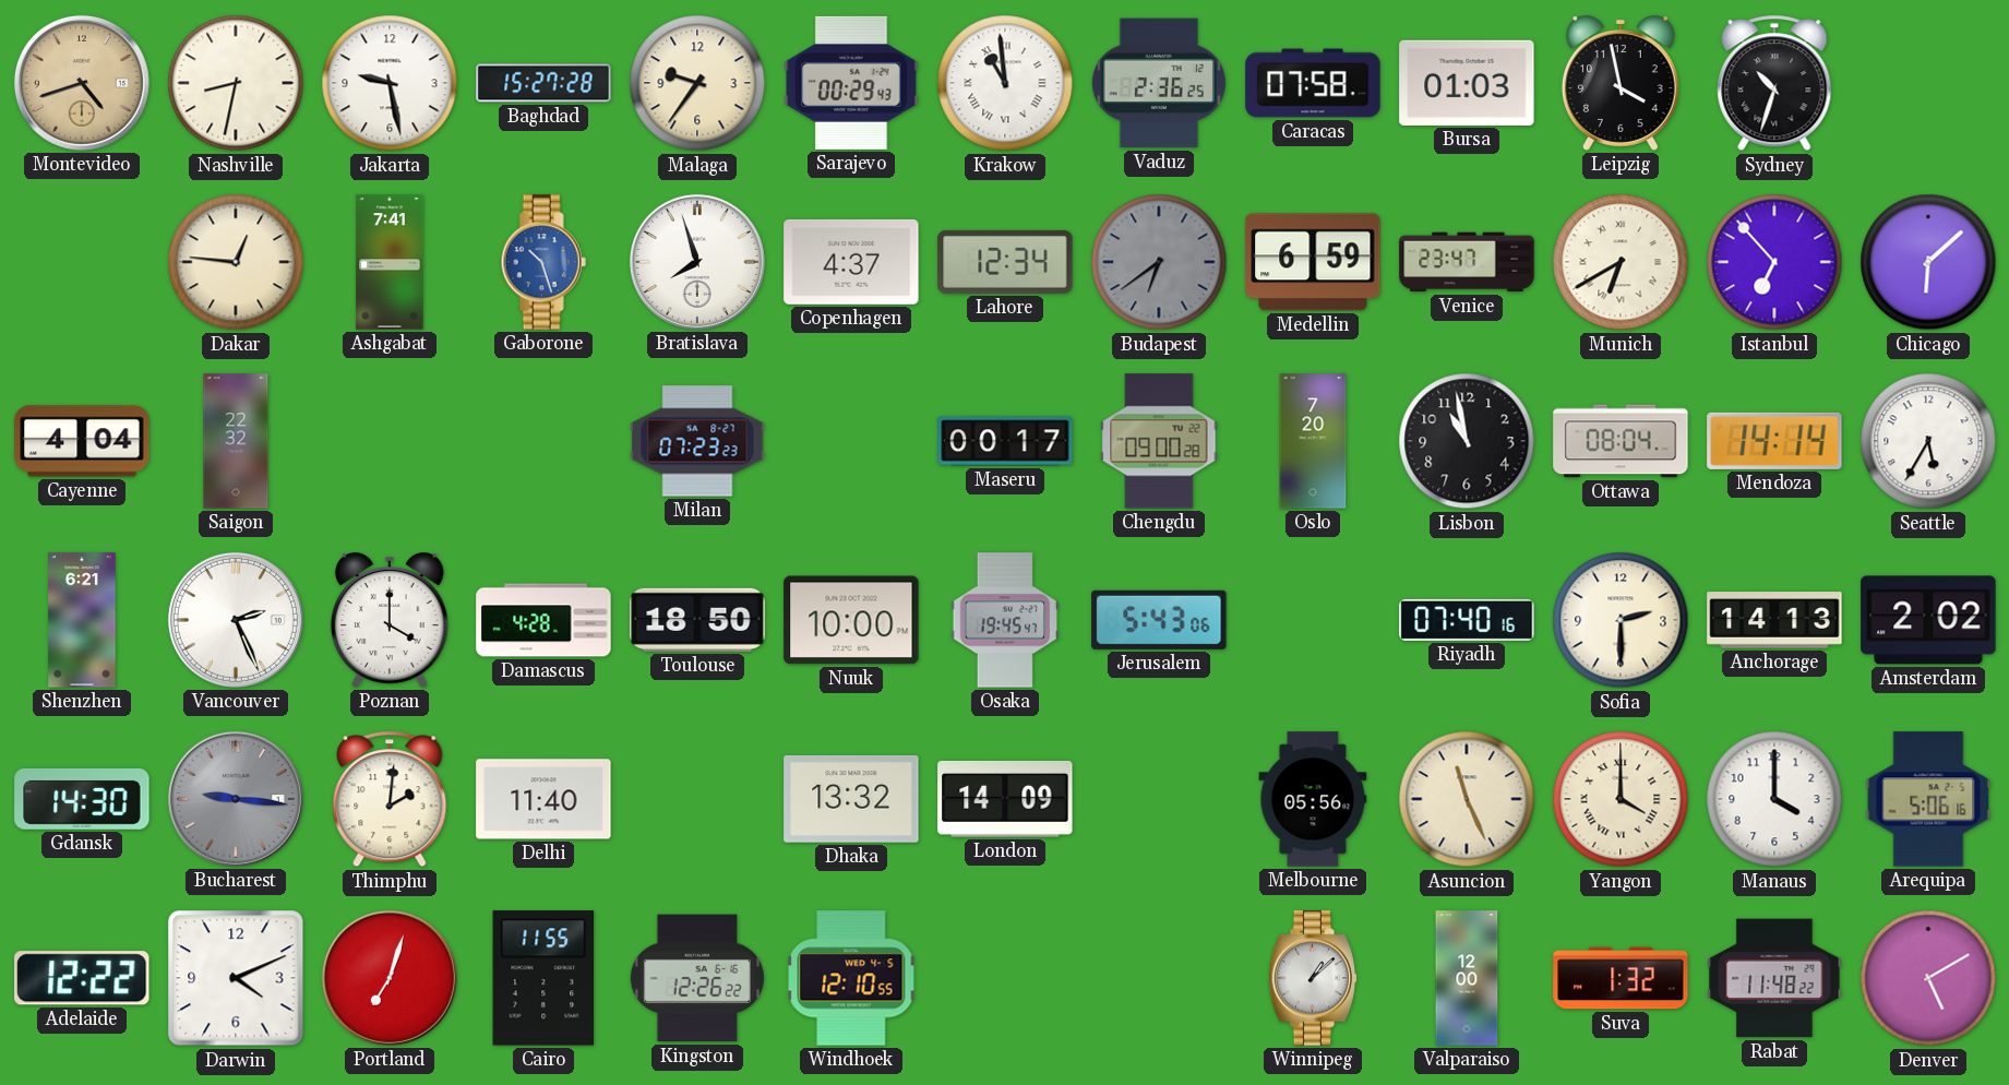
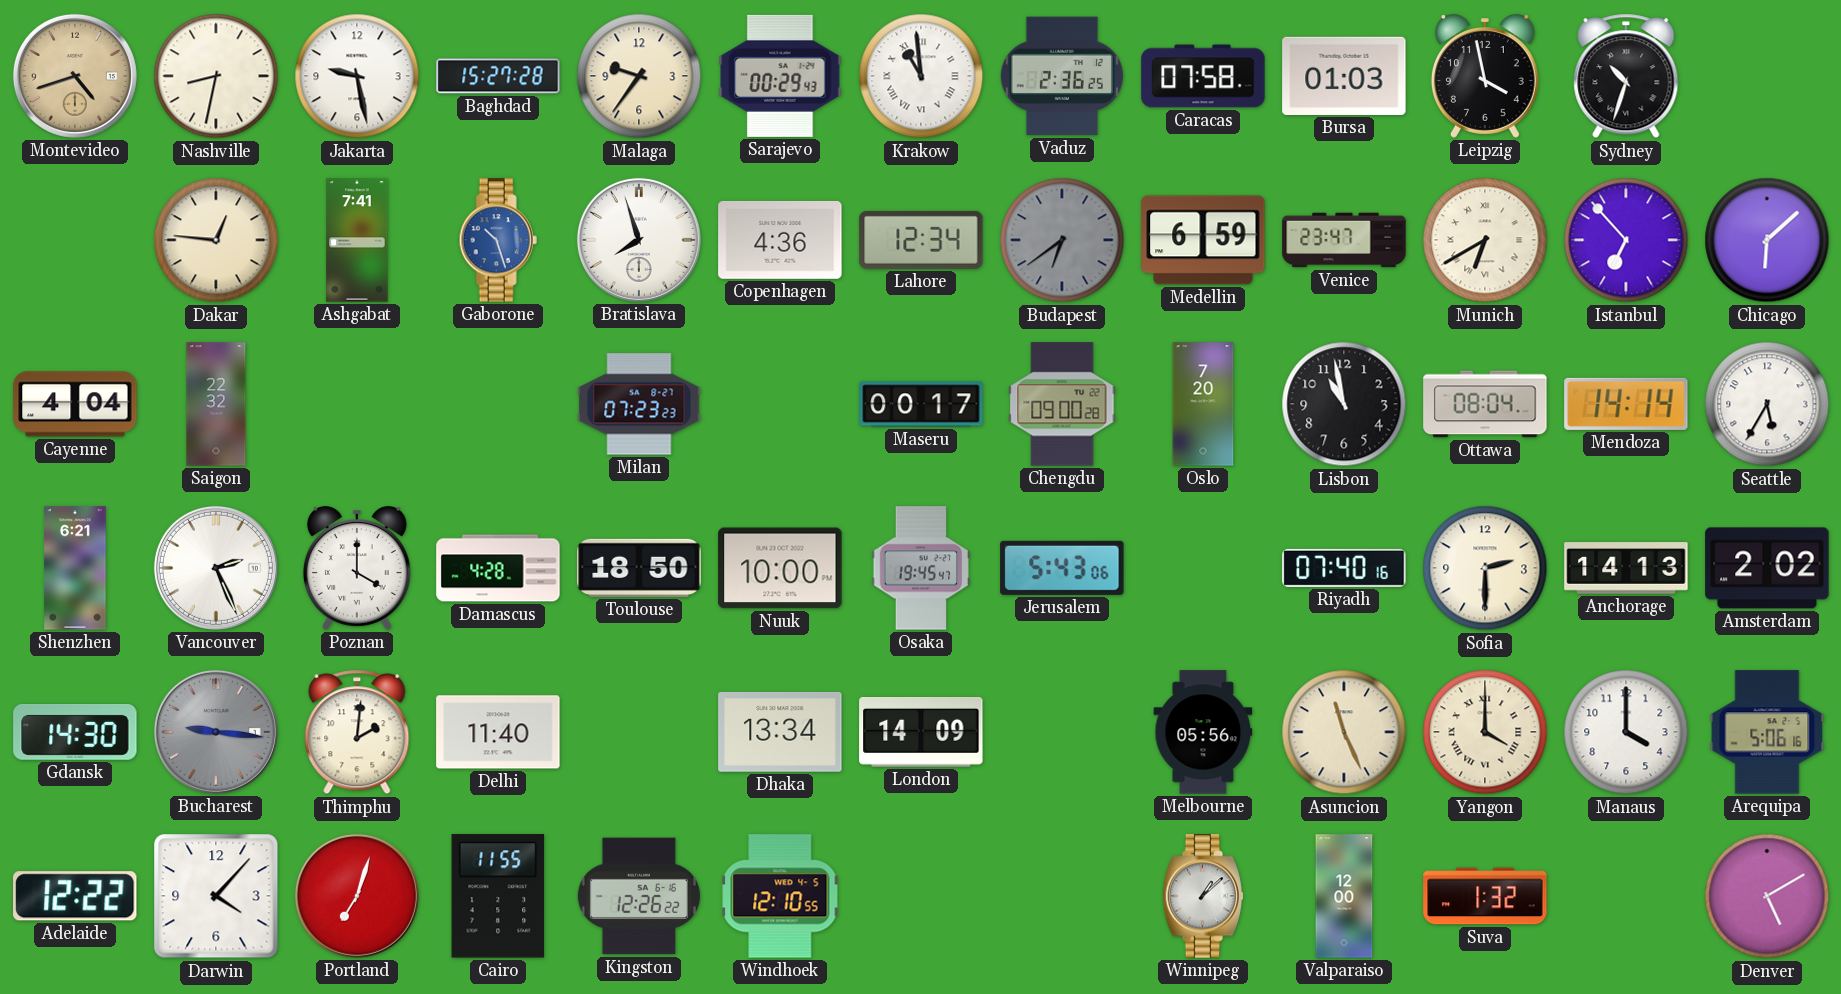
Copenhagen: 4:37 -> 4:36
Dhaka: 13:32 -> 13:34
Darwin: 4:11 -> 4:07
Rabat: 11:48 -> none
